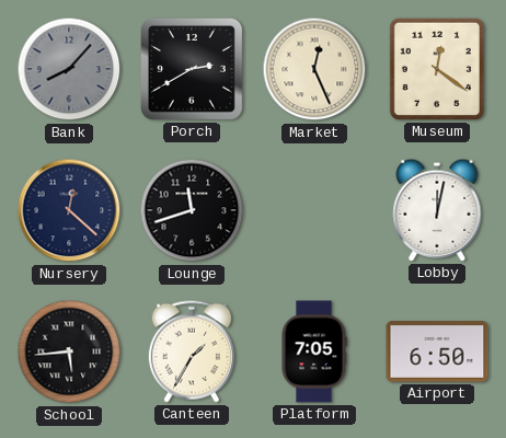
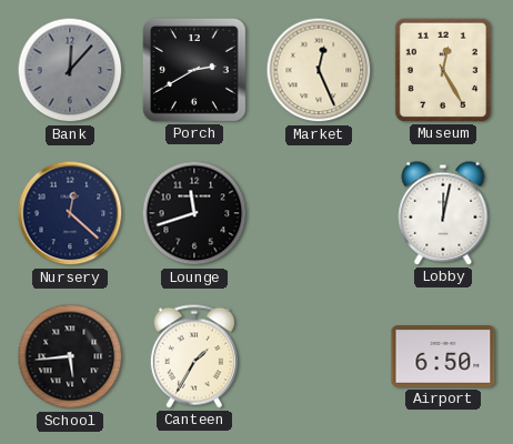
Bank: 8:07 -> 12:07
Museum: 12:21 -> 12:25
Platform: 7:05 -> none
